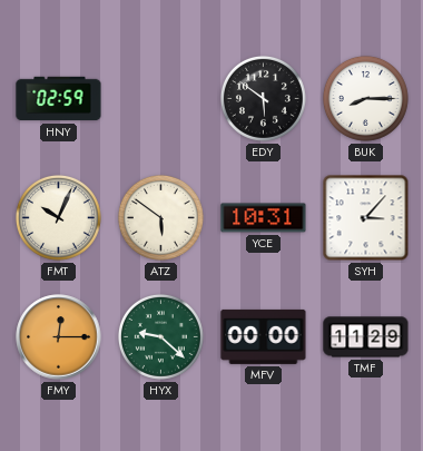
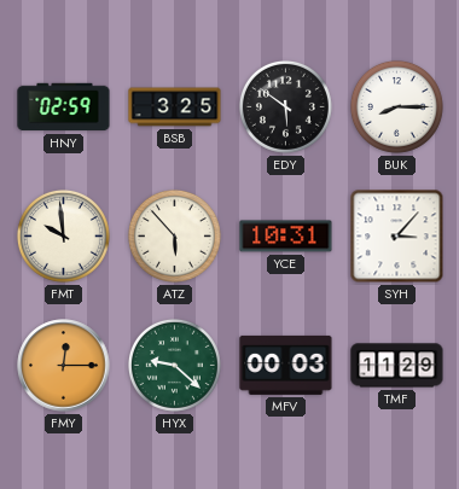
BSB: none -> 3:25
FMT: 10:04 -> 9:59
ATZ: 5:51 -> 5:53
MFV: 00:00 -> 00:03
